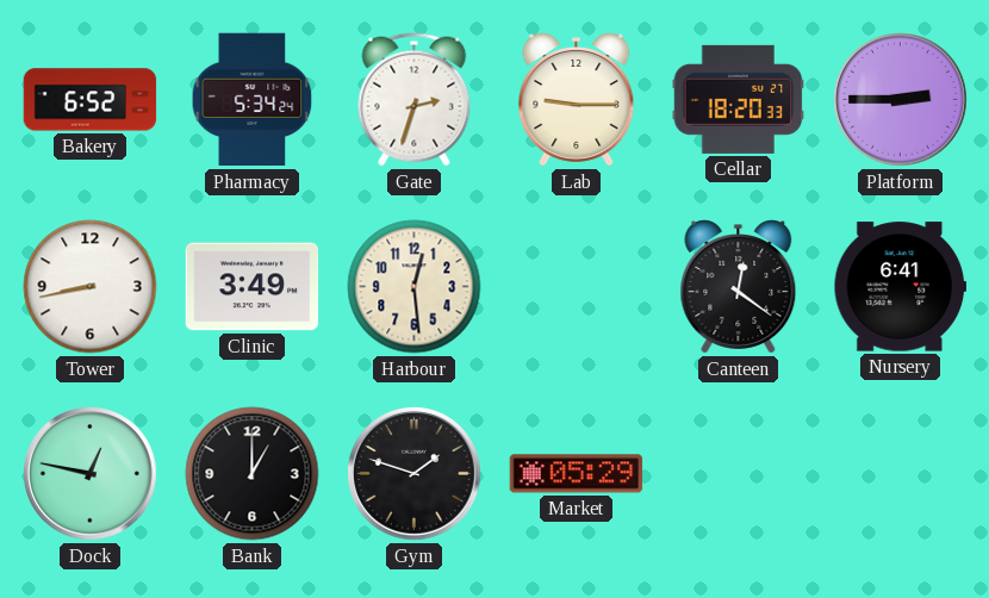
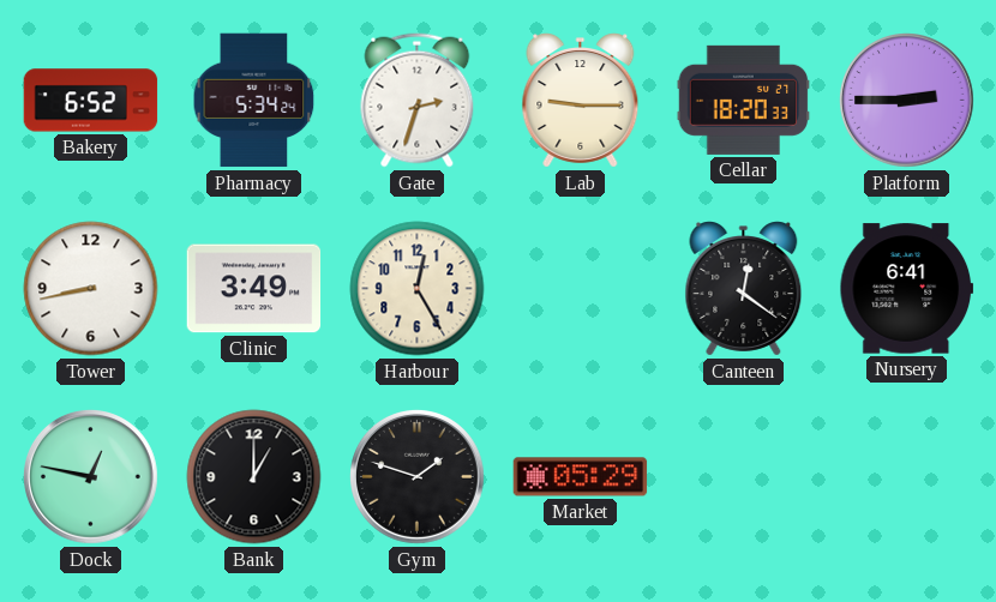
Harbour: 12:29 -> 12:25
